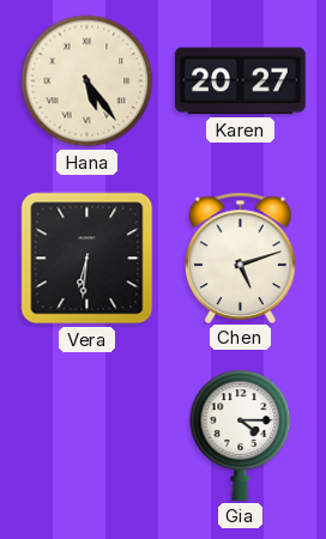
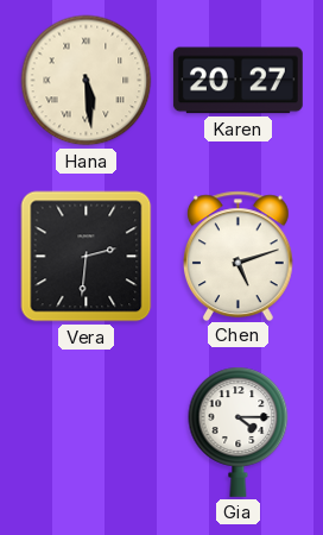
Hana: 5:24 -> 5:29
Vera: 6:31 -> 2:31
